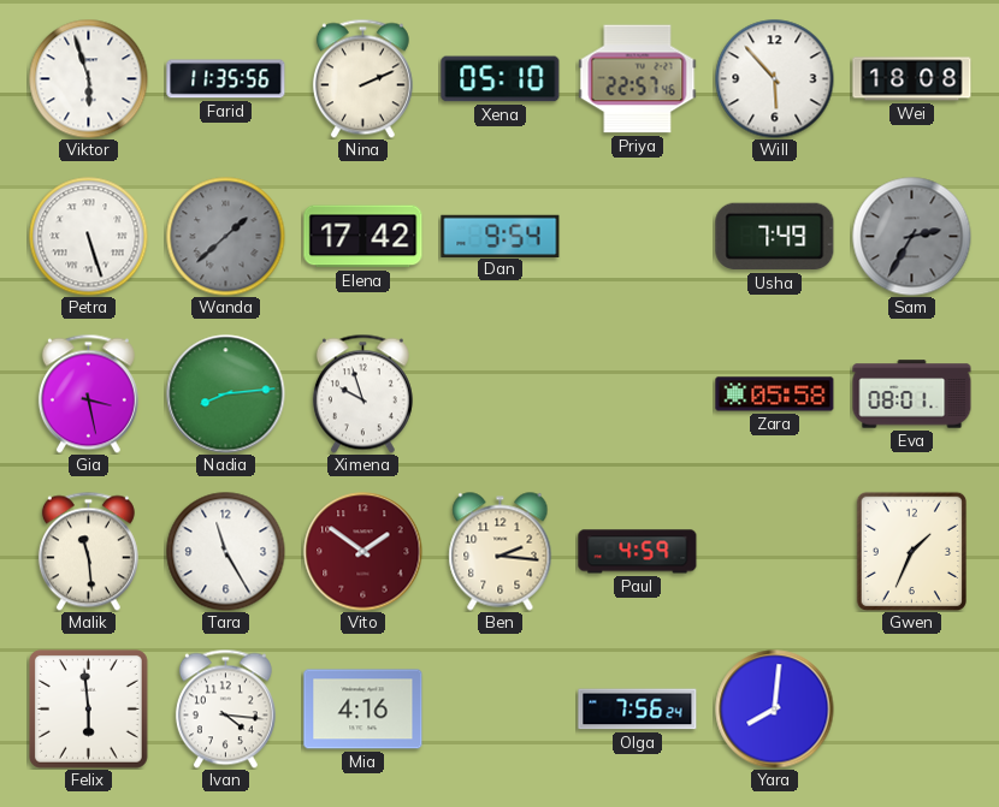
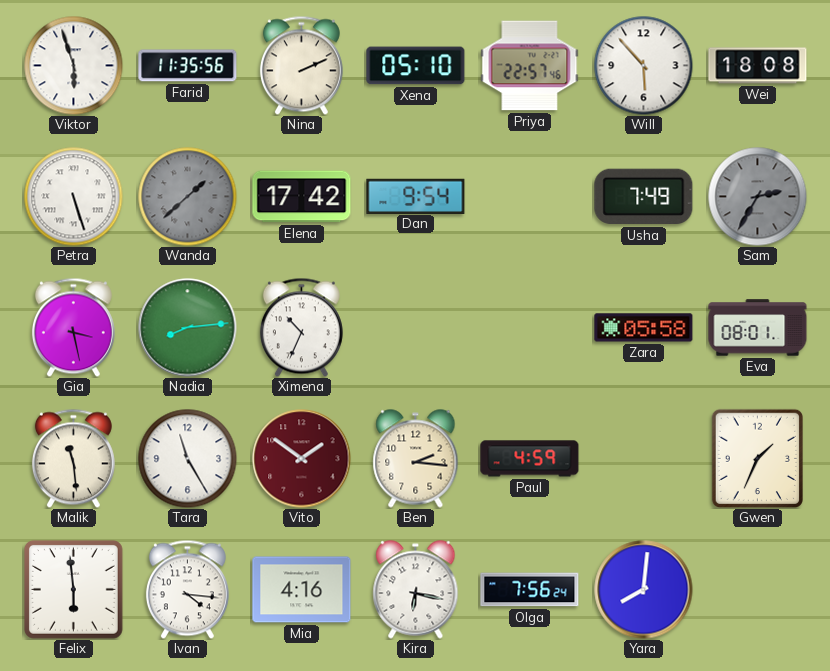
Ximena: 9:57 -> 10:34
Kira: none -> 6:17
